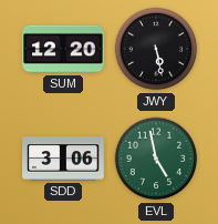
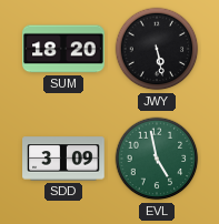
SUM: 12:20 -> 18:20
SDD: 3:06 -> 3:09
